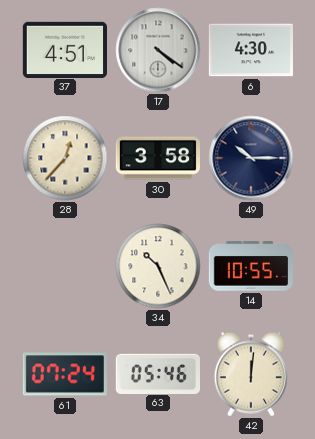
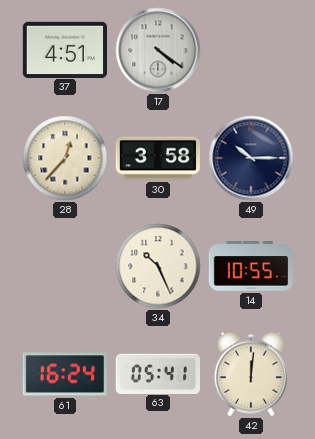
6: 4:30 -> none
61: 07:24 -> 16:24
63: 05:46 -> 05:41
